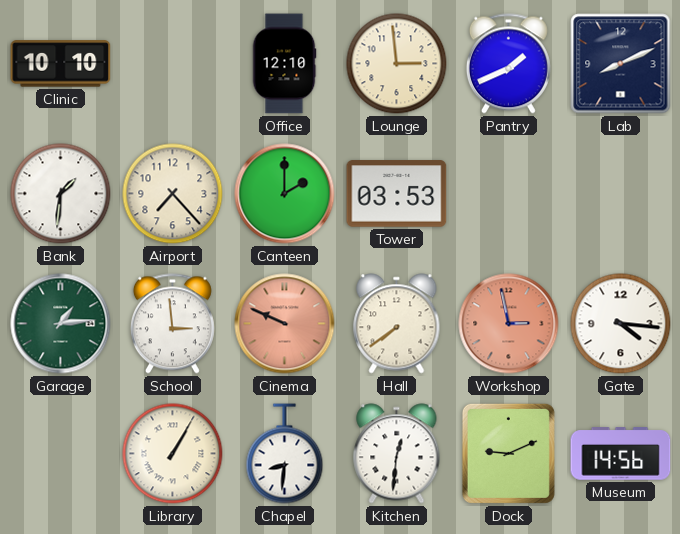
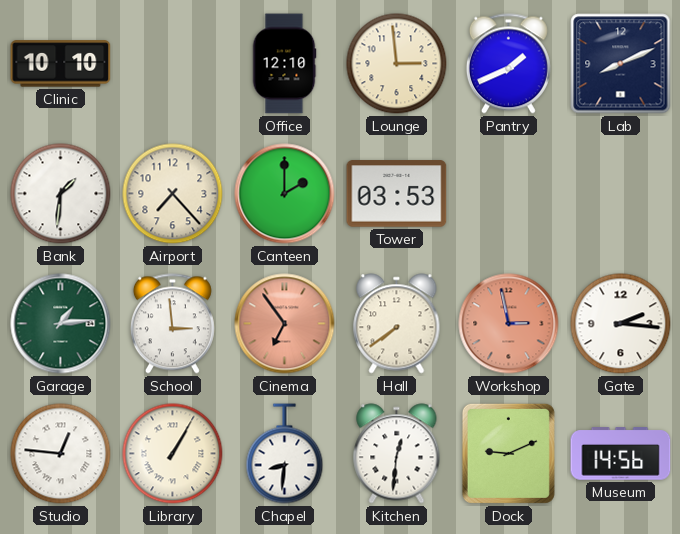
Cinema: 9:49 -> 6:54
Gate: 4:16 -> 2:16
Studio: none -> 12:46
